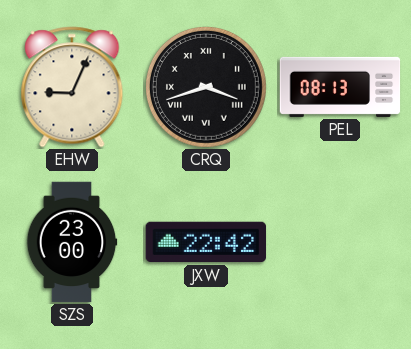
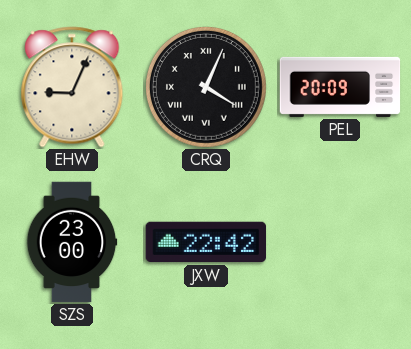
CRQ: 3:42 -> 4:04
PEL: 08:13 -> 20:09
